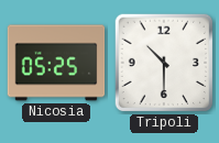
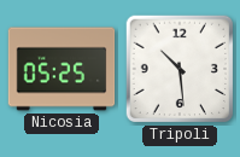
Tripoli: 10:30 -> 10:29
